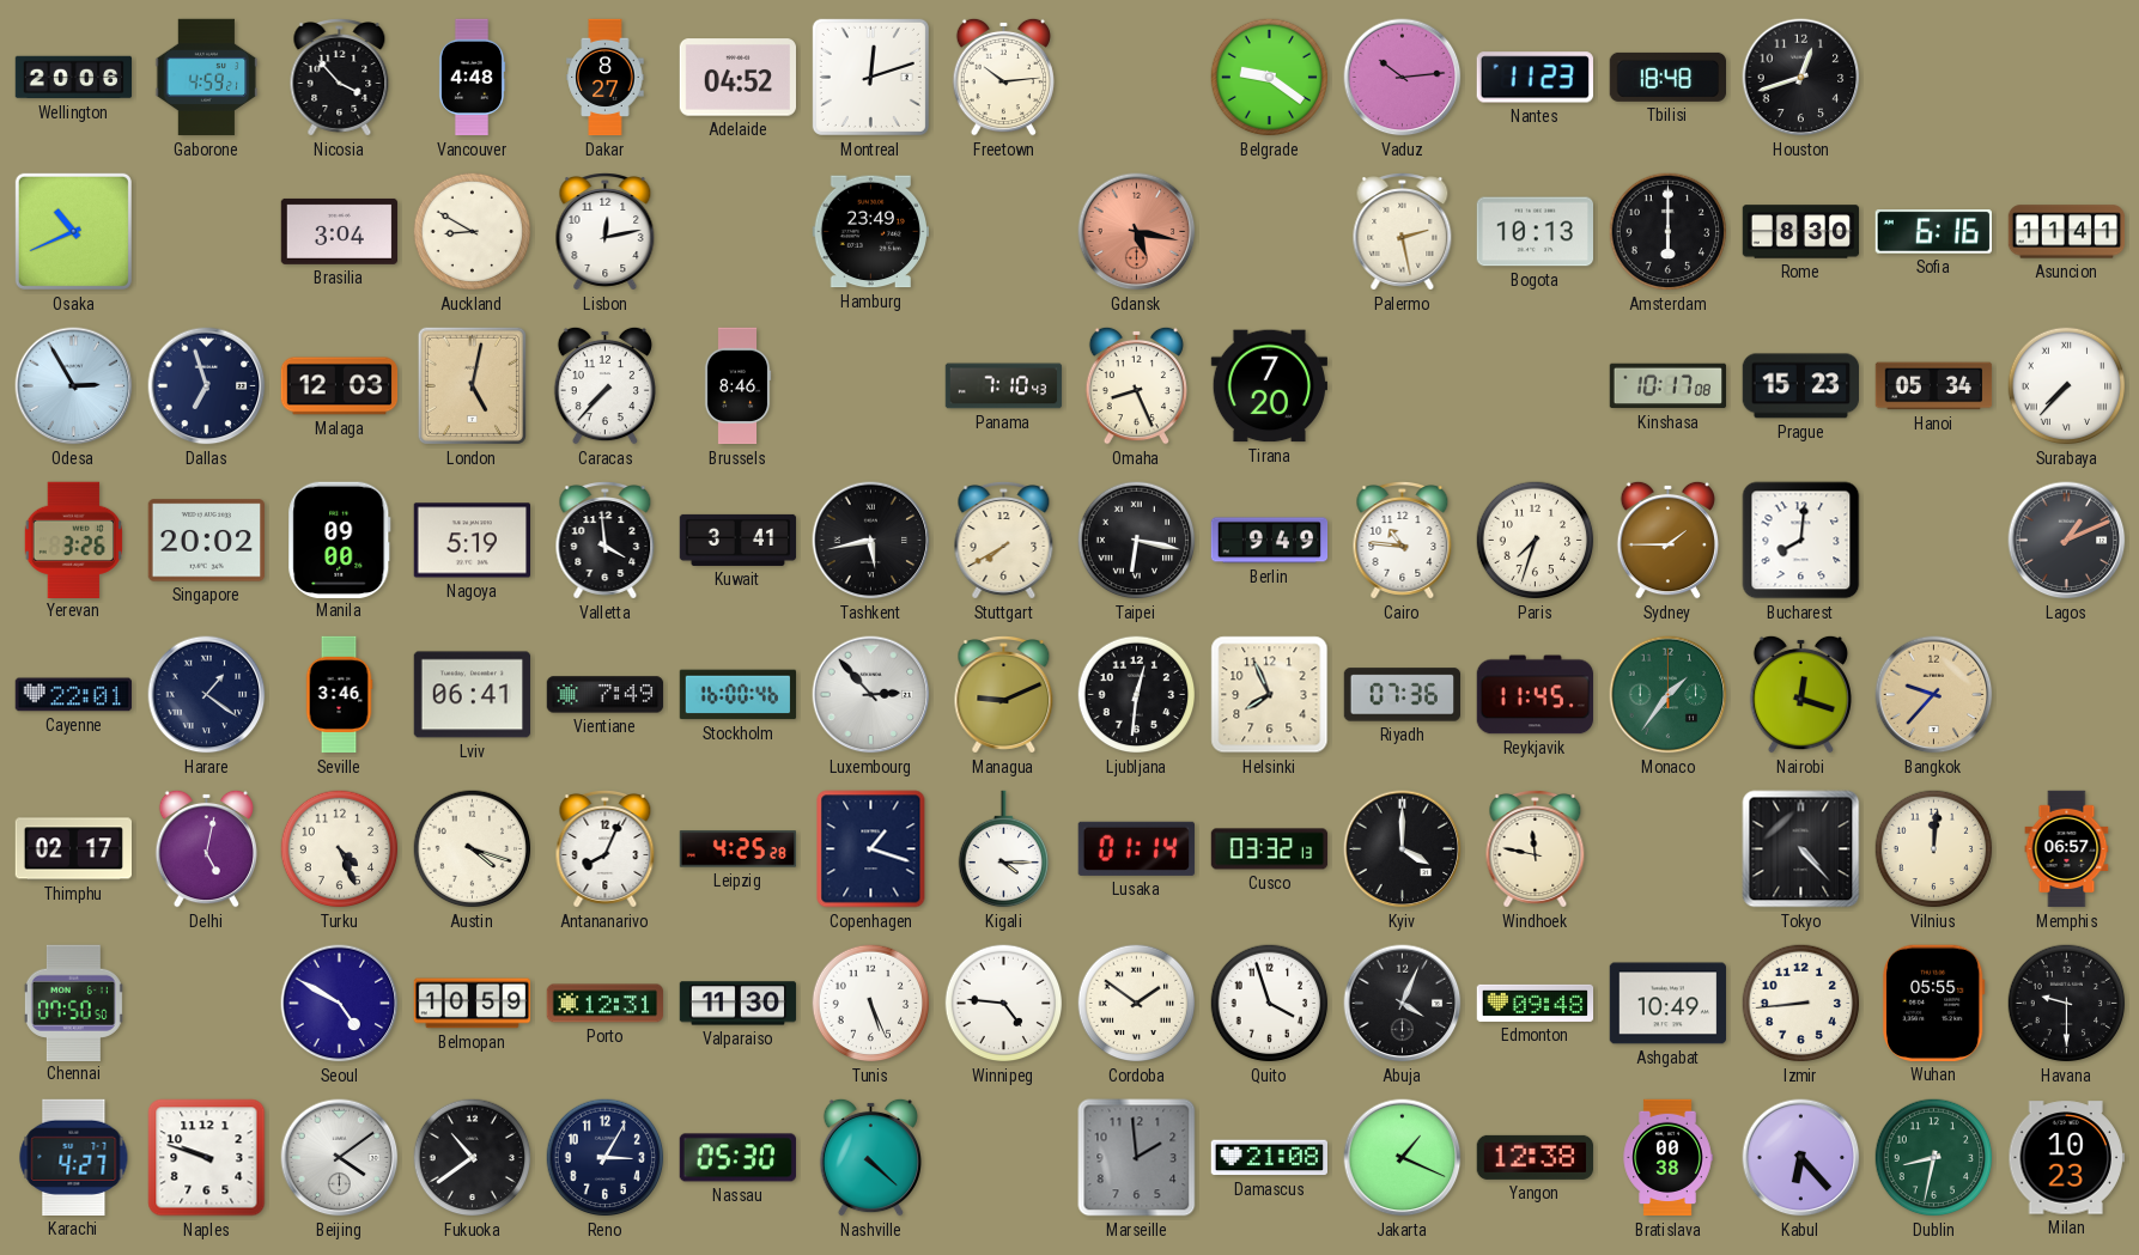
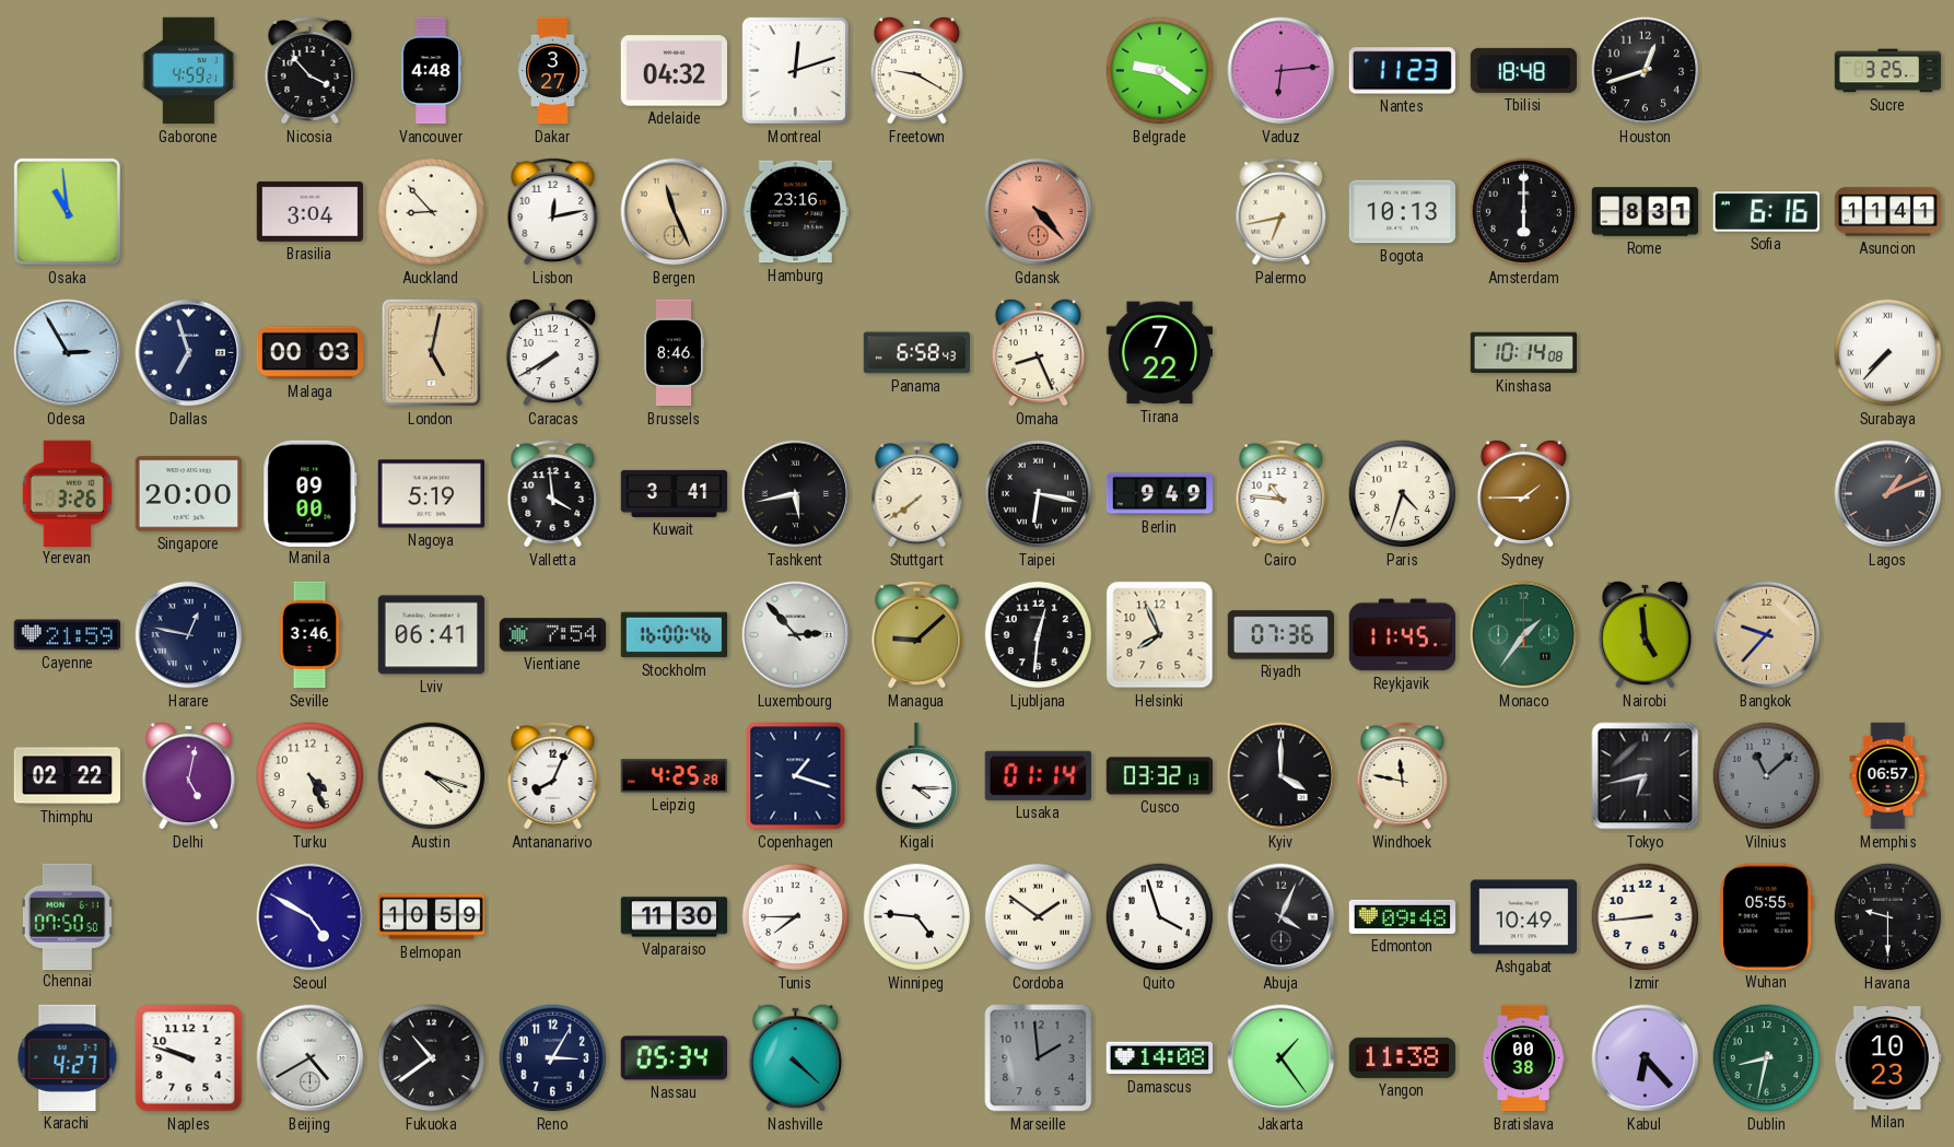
Wellington: 20:06 -> none
Dakar: 8:27 -> 3:27
Adelaide: 04:52 -> 04:32
Freetown: 10:14 -> 9:20
Vaduz: 10:14 -> 6:14
Sucre: none -> 3:25
Osaka: 10:41 -> 10:59
Auckland: 8:50 -> 8:53
Bergen: none -> 11:26
Hamburg: 23:49 -> 23:16
Gdansk: 5:17 -> 4:23
Palermo: 2:28 -> 6:43
Rome: 8:30 -> 8:31
Malaga: 12:03 -> 00:03
Caracas: 7:37 -> 7:40
Panama: 7:10 -> 6:58
Tirana: 7:20 -> 7:22
Kinshasa: 10:17 -> 10:14
Prague: 15:23 -> none
Hanoi: 05:34 -> none
Singapore: 20:02 -> 20:00
Stuttgart: 7:40 -> 7:39
Paris: 7:33 -> 4:33
Bucharest: 8:01 -> none
Cayenne: 22:01 -> 21:59
Harare: 1:21 -> 12:47
Vientiane: 7:49 -> 7:54
Managua: 9:11 -> 9:08
Nairobi: 12:18 -> 4:59
Thimphu: 02:17 -> 02:22
Tokyo: 4:23 -> 6:43
Vilnius: 12:01 -> 11:08
Vilnius dial: cream -> grey
Porto: 12:31 -> none
Tunis: 5:26 -> 7:45
Beijing: 4:09 -> 4:40
Nassau: 05:30 -> 05:34
Damascus: 21:08 -> 14:08
Jakarta: 1:19 -> 1:24
Yangon: 12:38 -> 11:38
